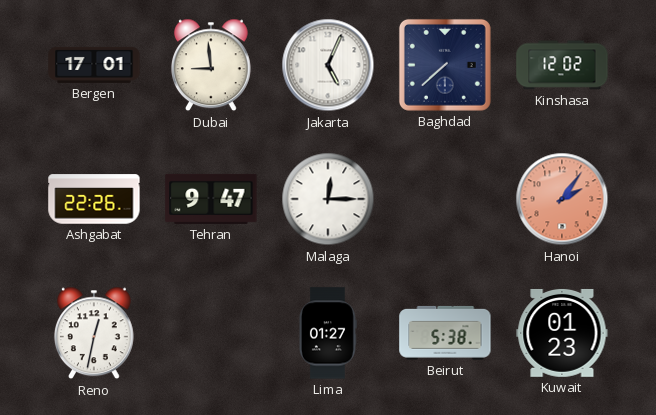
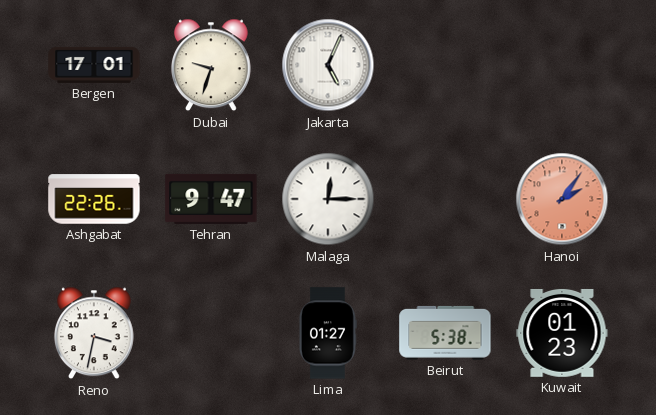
Dubai: 8:59 -> 9:33
Baghdad: 7:38 -> none
Kinshasa: 12:02 -> none
Reno: 12:32 -> 3:32
